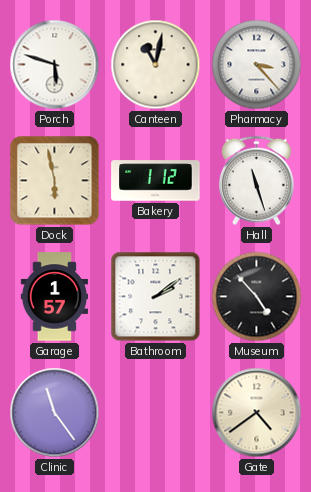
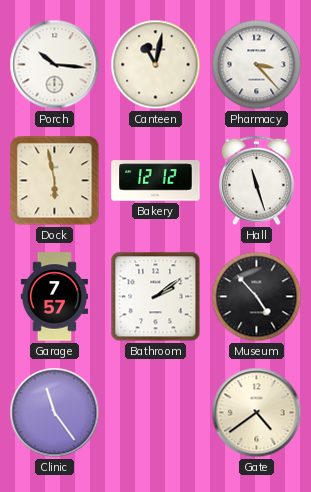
Porch: 5:48 -> 10:16
Bakery: 1:12 -> 12:12
Garage: 1:57 -> 7:57
